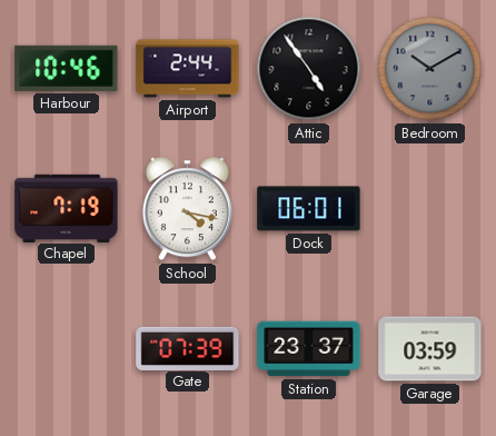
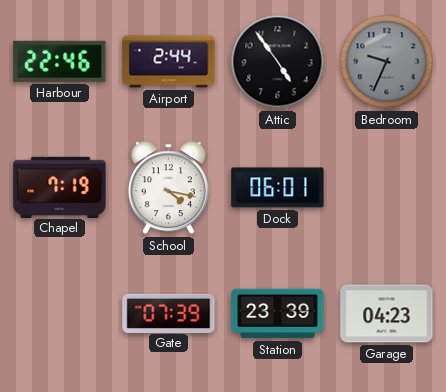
Harbour: 10:46 -> 22:46
Bedroom: 10:10 -> 9:34
Station: 23:37 -> 23:39
Garage: 03:59 -> 04:23
